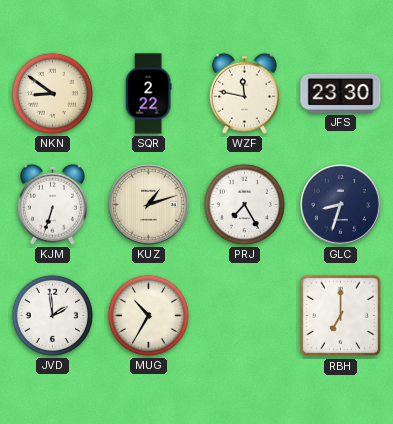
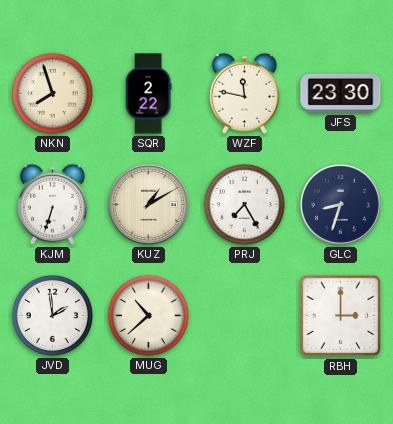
NKN: 8:51 -> 7:57
KUZ: 1:12 -> 1:10
MUG: 10:35 -> 10:38
RBH: 7:00 -> 3:00
